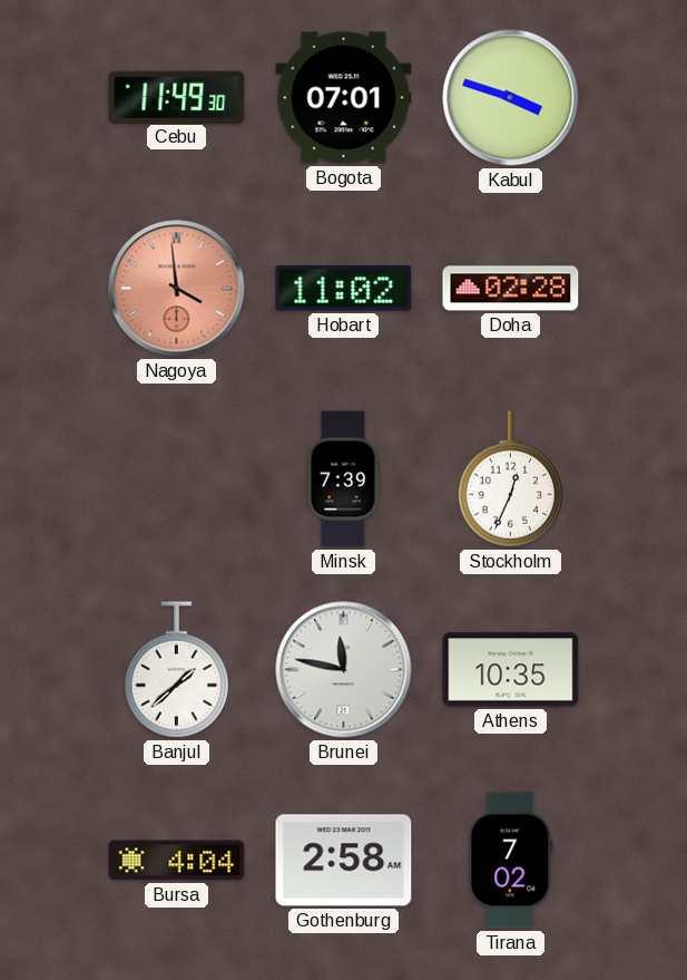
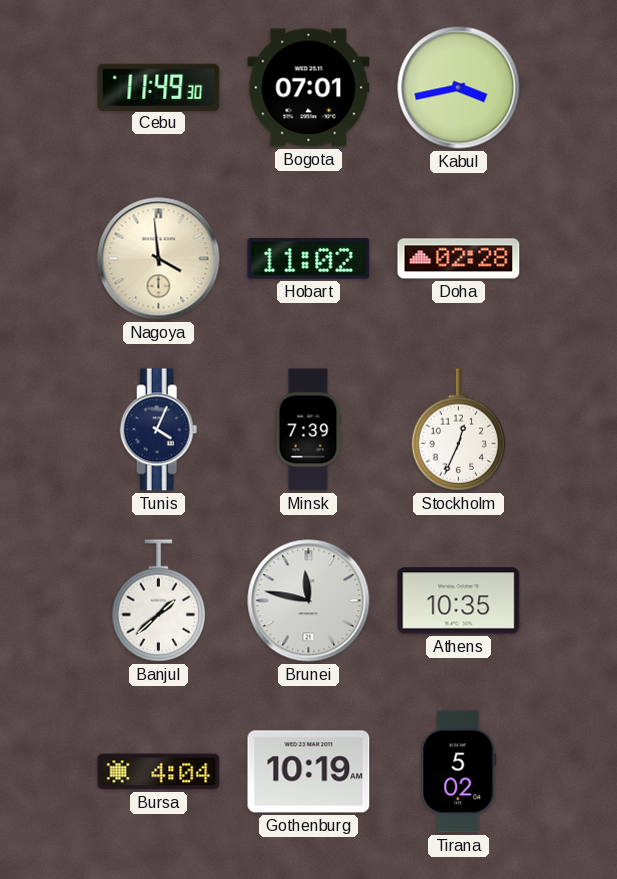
Kabul: 3:48 -> 3:43
Nagoya dial: salmon -> cream
Tunis: none -> 4:04
Gothenburg: 2:58 -> 10:19
Tirana: 7:02 -> 5:02
